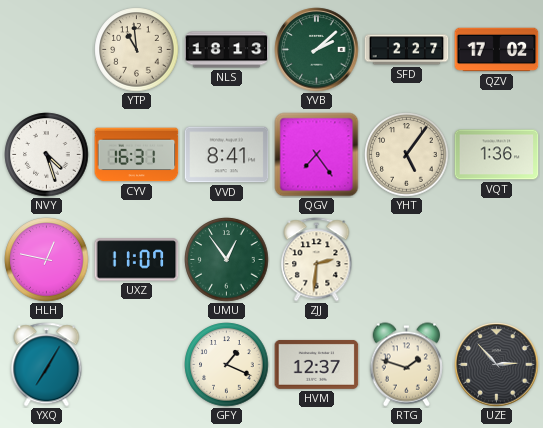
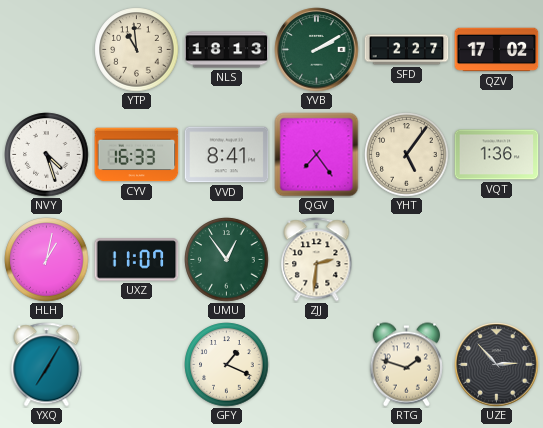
YVB: 2:08 -> 2:10
CYV: 16:31 -> 16:33
HLH: 12:47 -> 1:02
HVM: 12:37 -> none
